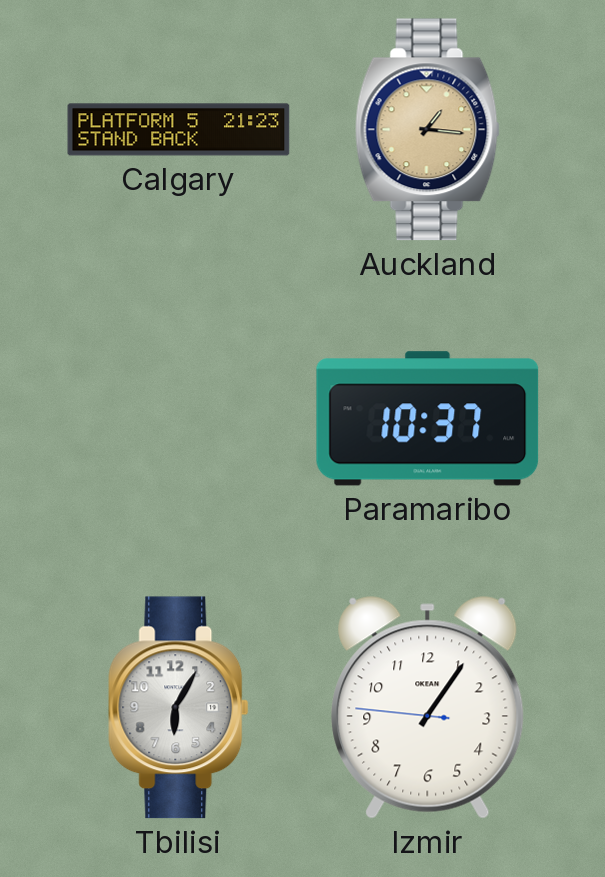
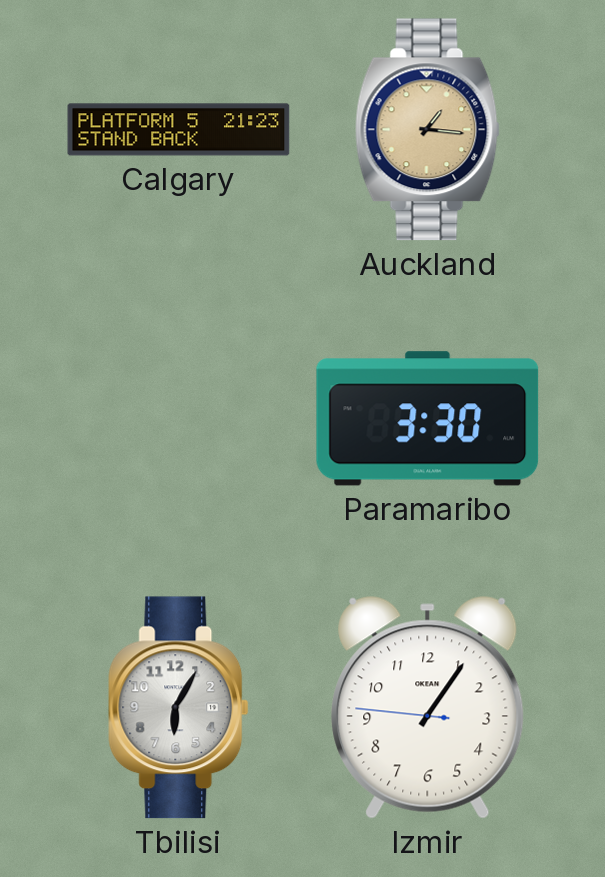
Paramaribo: 10:37 -> 3:30
